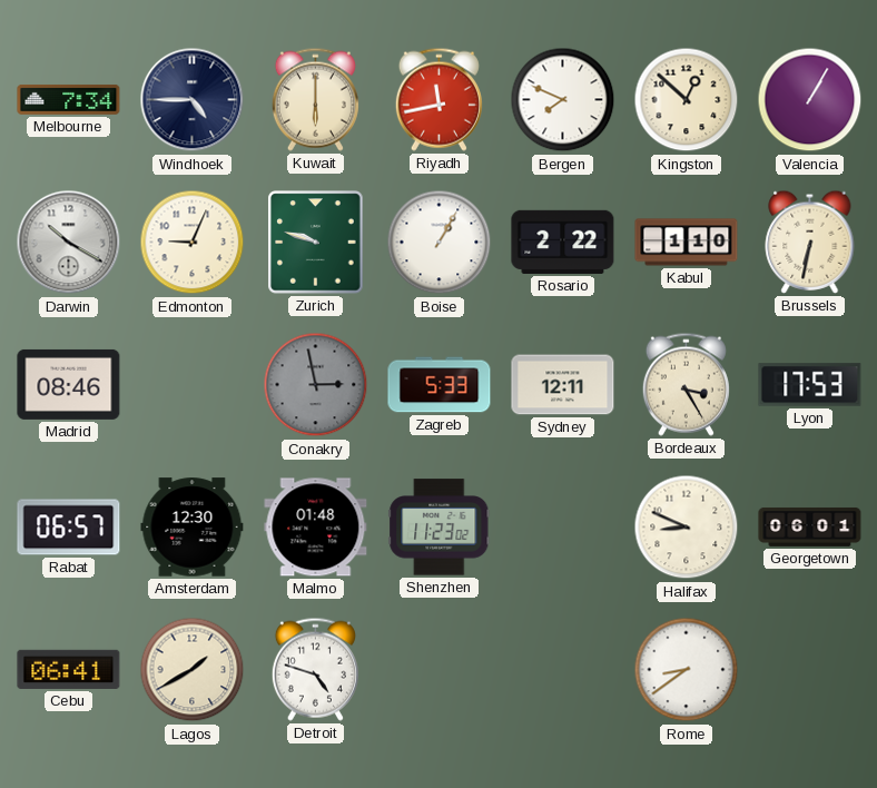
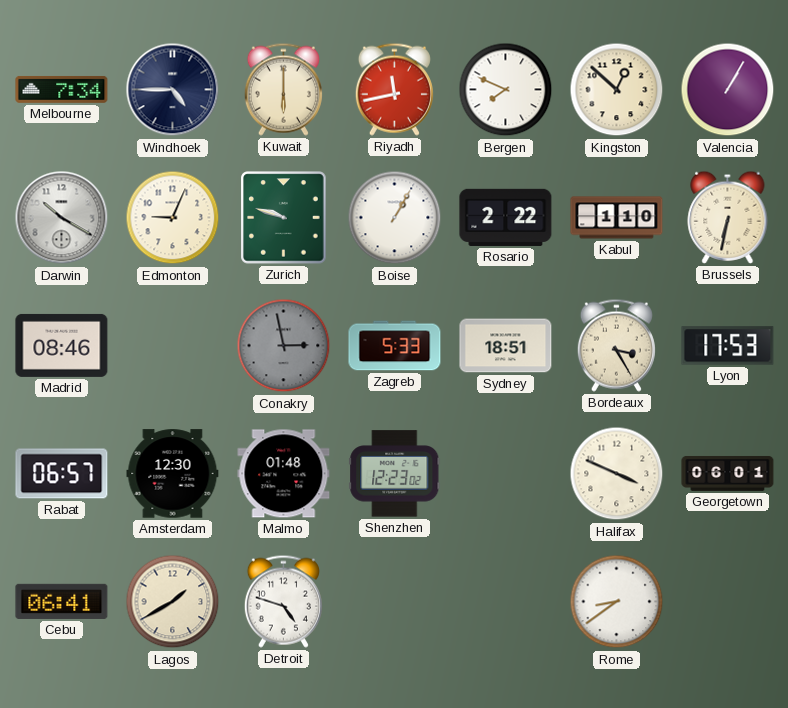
Sydney: 12:11 -> 18:51
Shenzhen: 11:23 -> 12:23
Halifax: 8:49 -> 3:49
